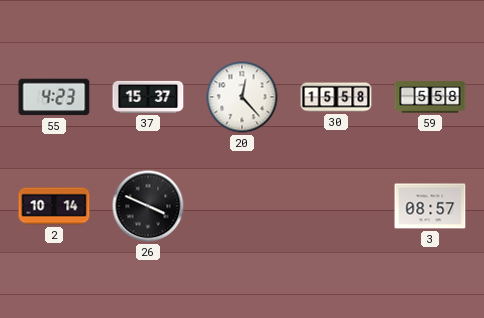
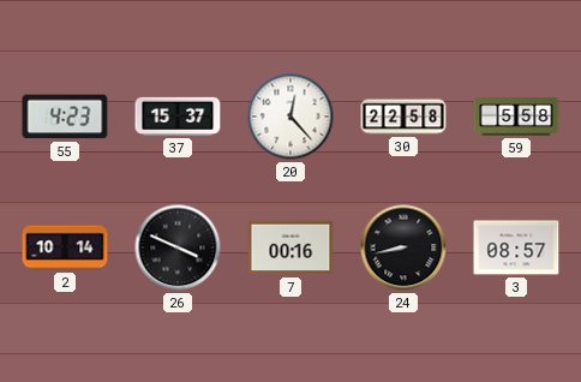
30: 15:58 -> 22:58
7: none -> 00:16
24: none -> 8:43
